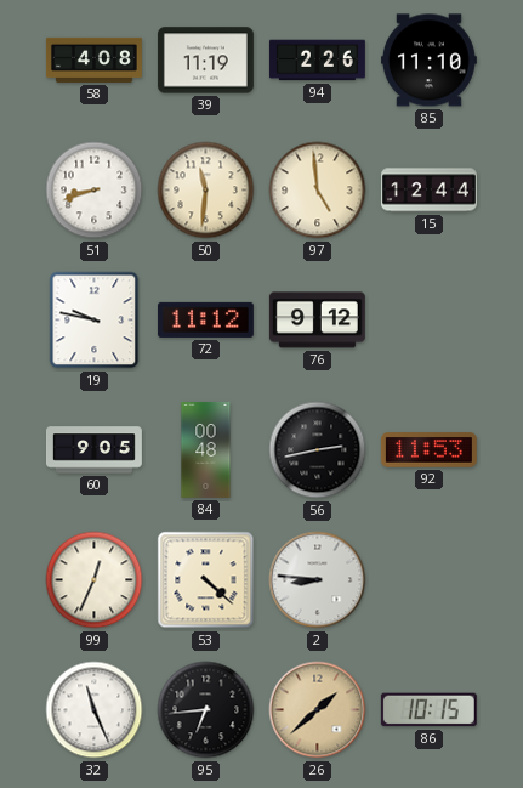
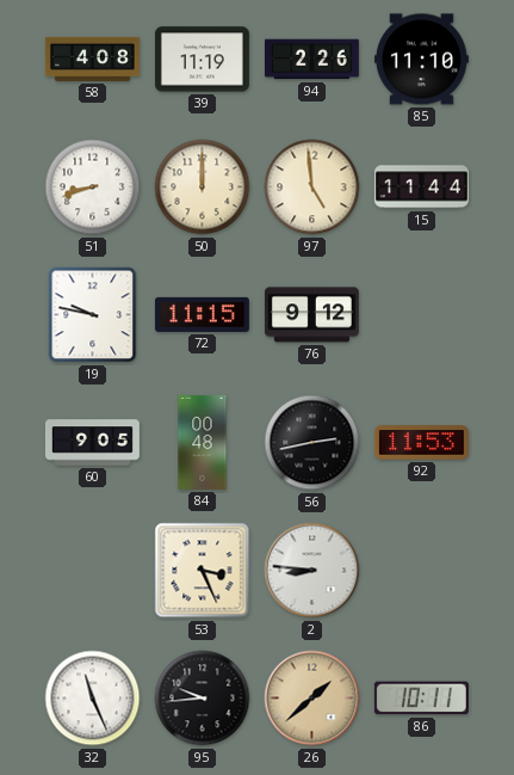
50: 11:31 -> 12:00
15: 12:44 -> 11:44
72: 11:12 -> 11:15
99: 12:34 -> none
53: 4:22 -> 3:26
95: 6:44 -> 9:44
86: 10:15 -> 10:11
